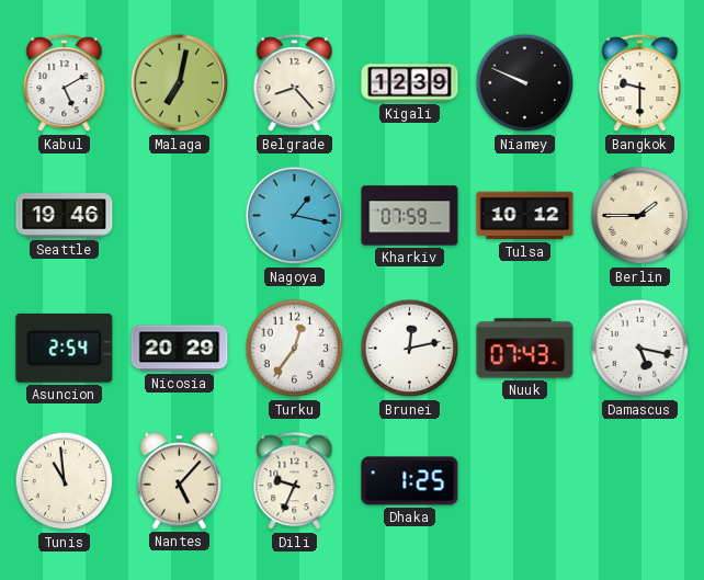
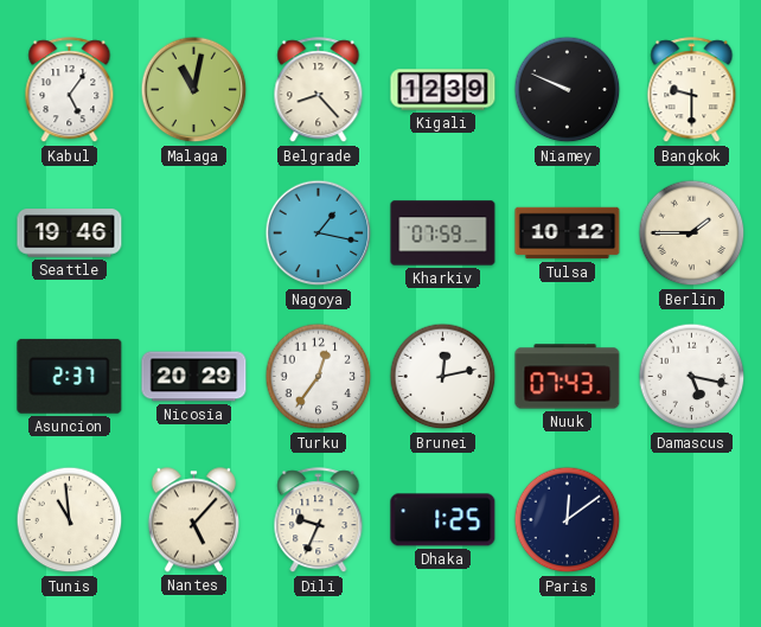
Kabul: 5:10 -> 5:06
Malaga: 7:02 -> 11:02
Asuncion: 2:54 -> 2:37
Paris: none -> 12:09
